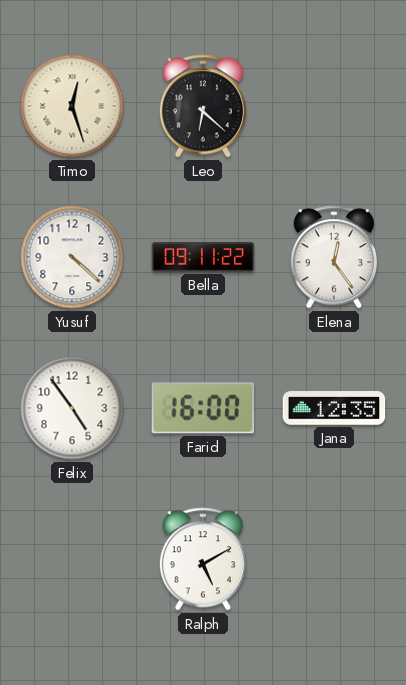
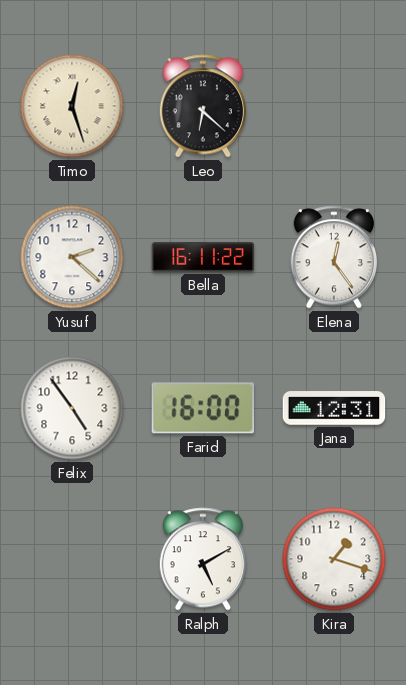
Yusuf: 4:22 -> 2:22
Bella: 09:11 -> 16:11
Jana: 12:35 -> 12:31
Kira: none -> 1:18
